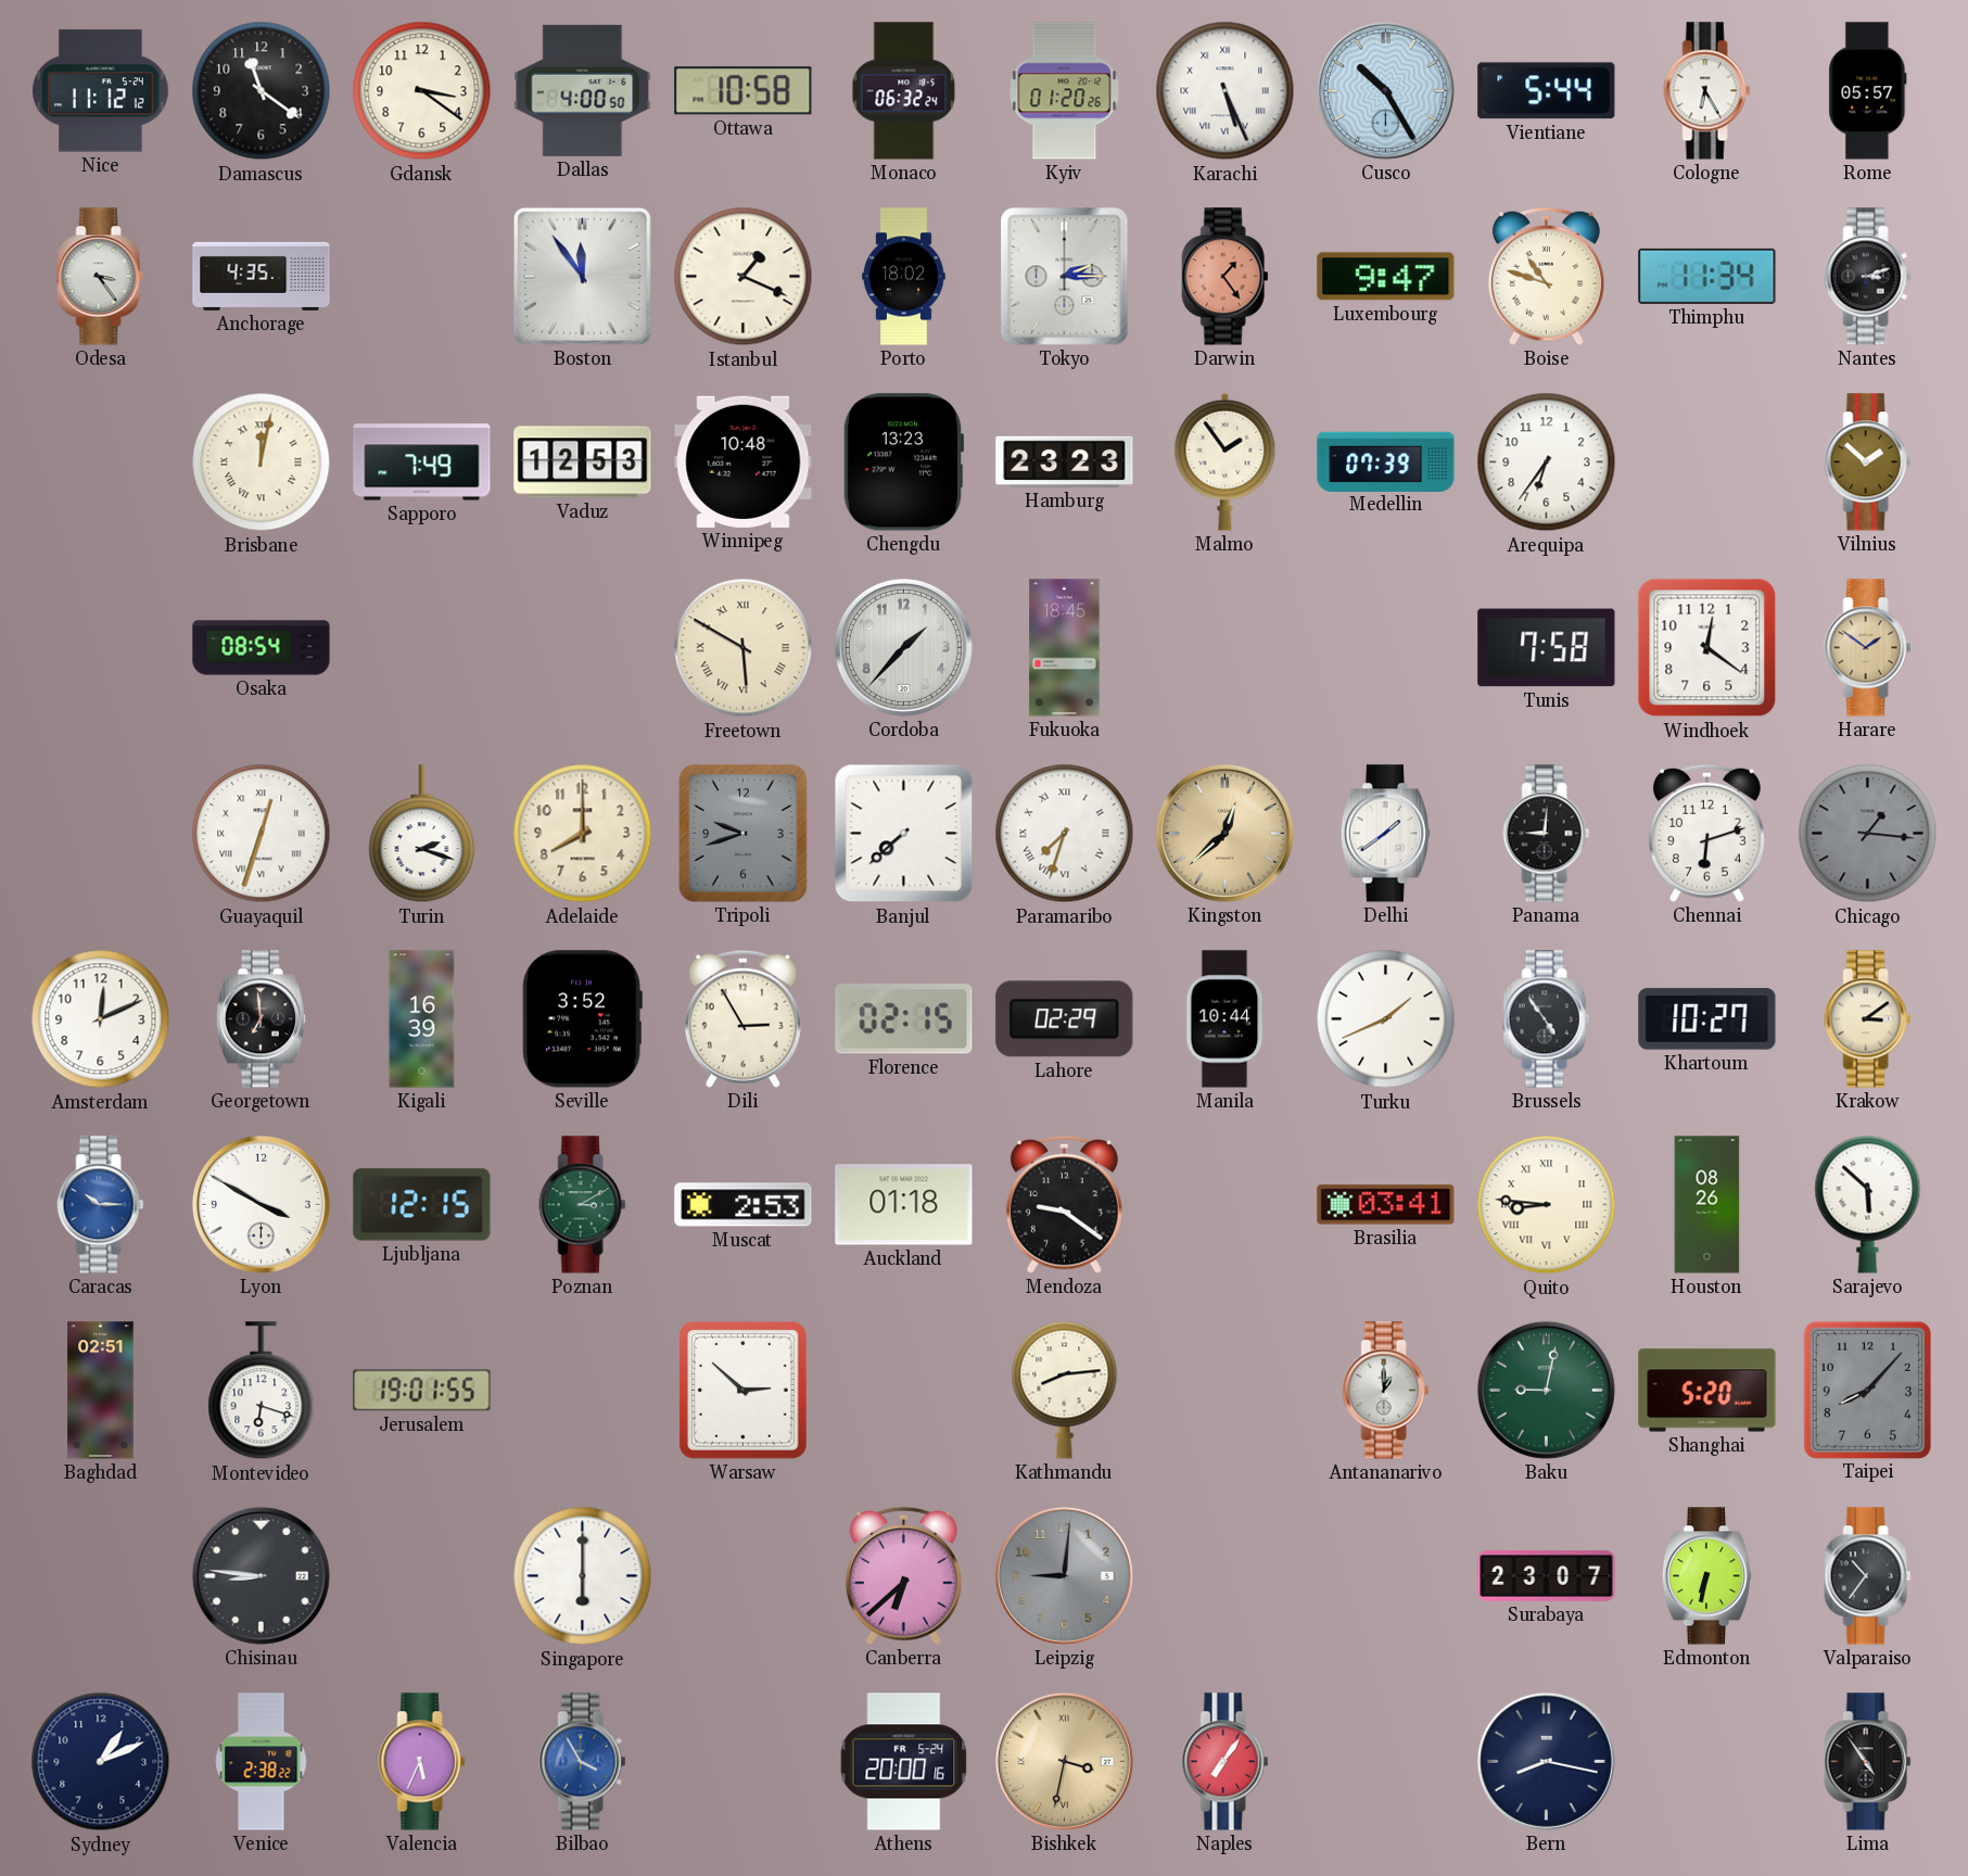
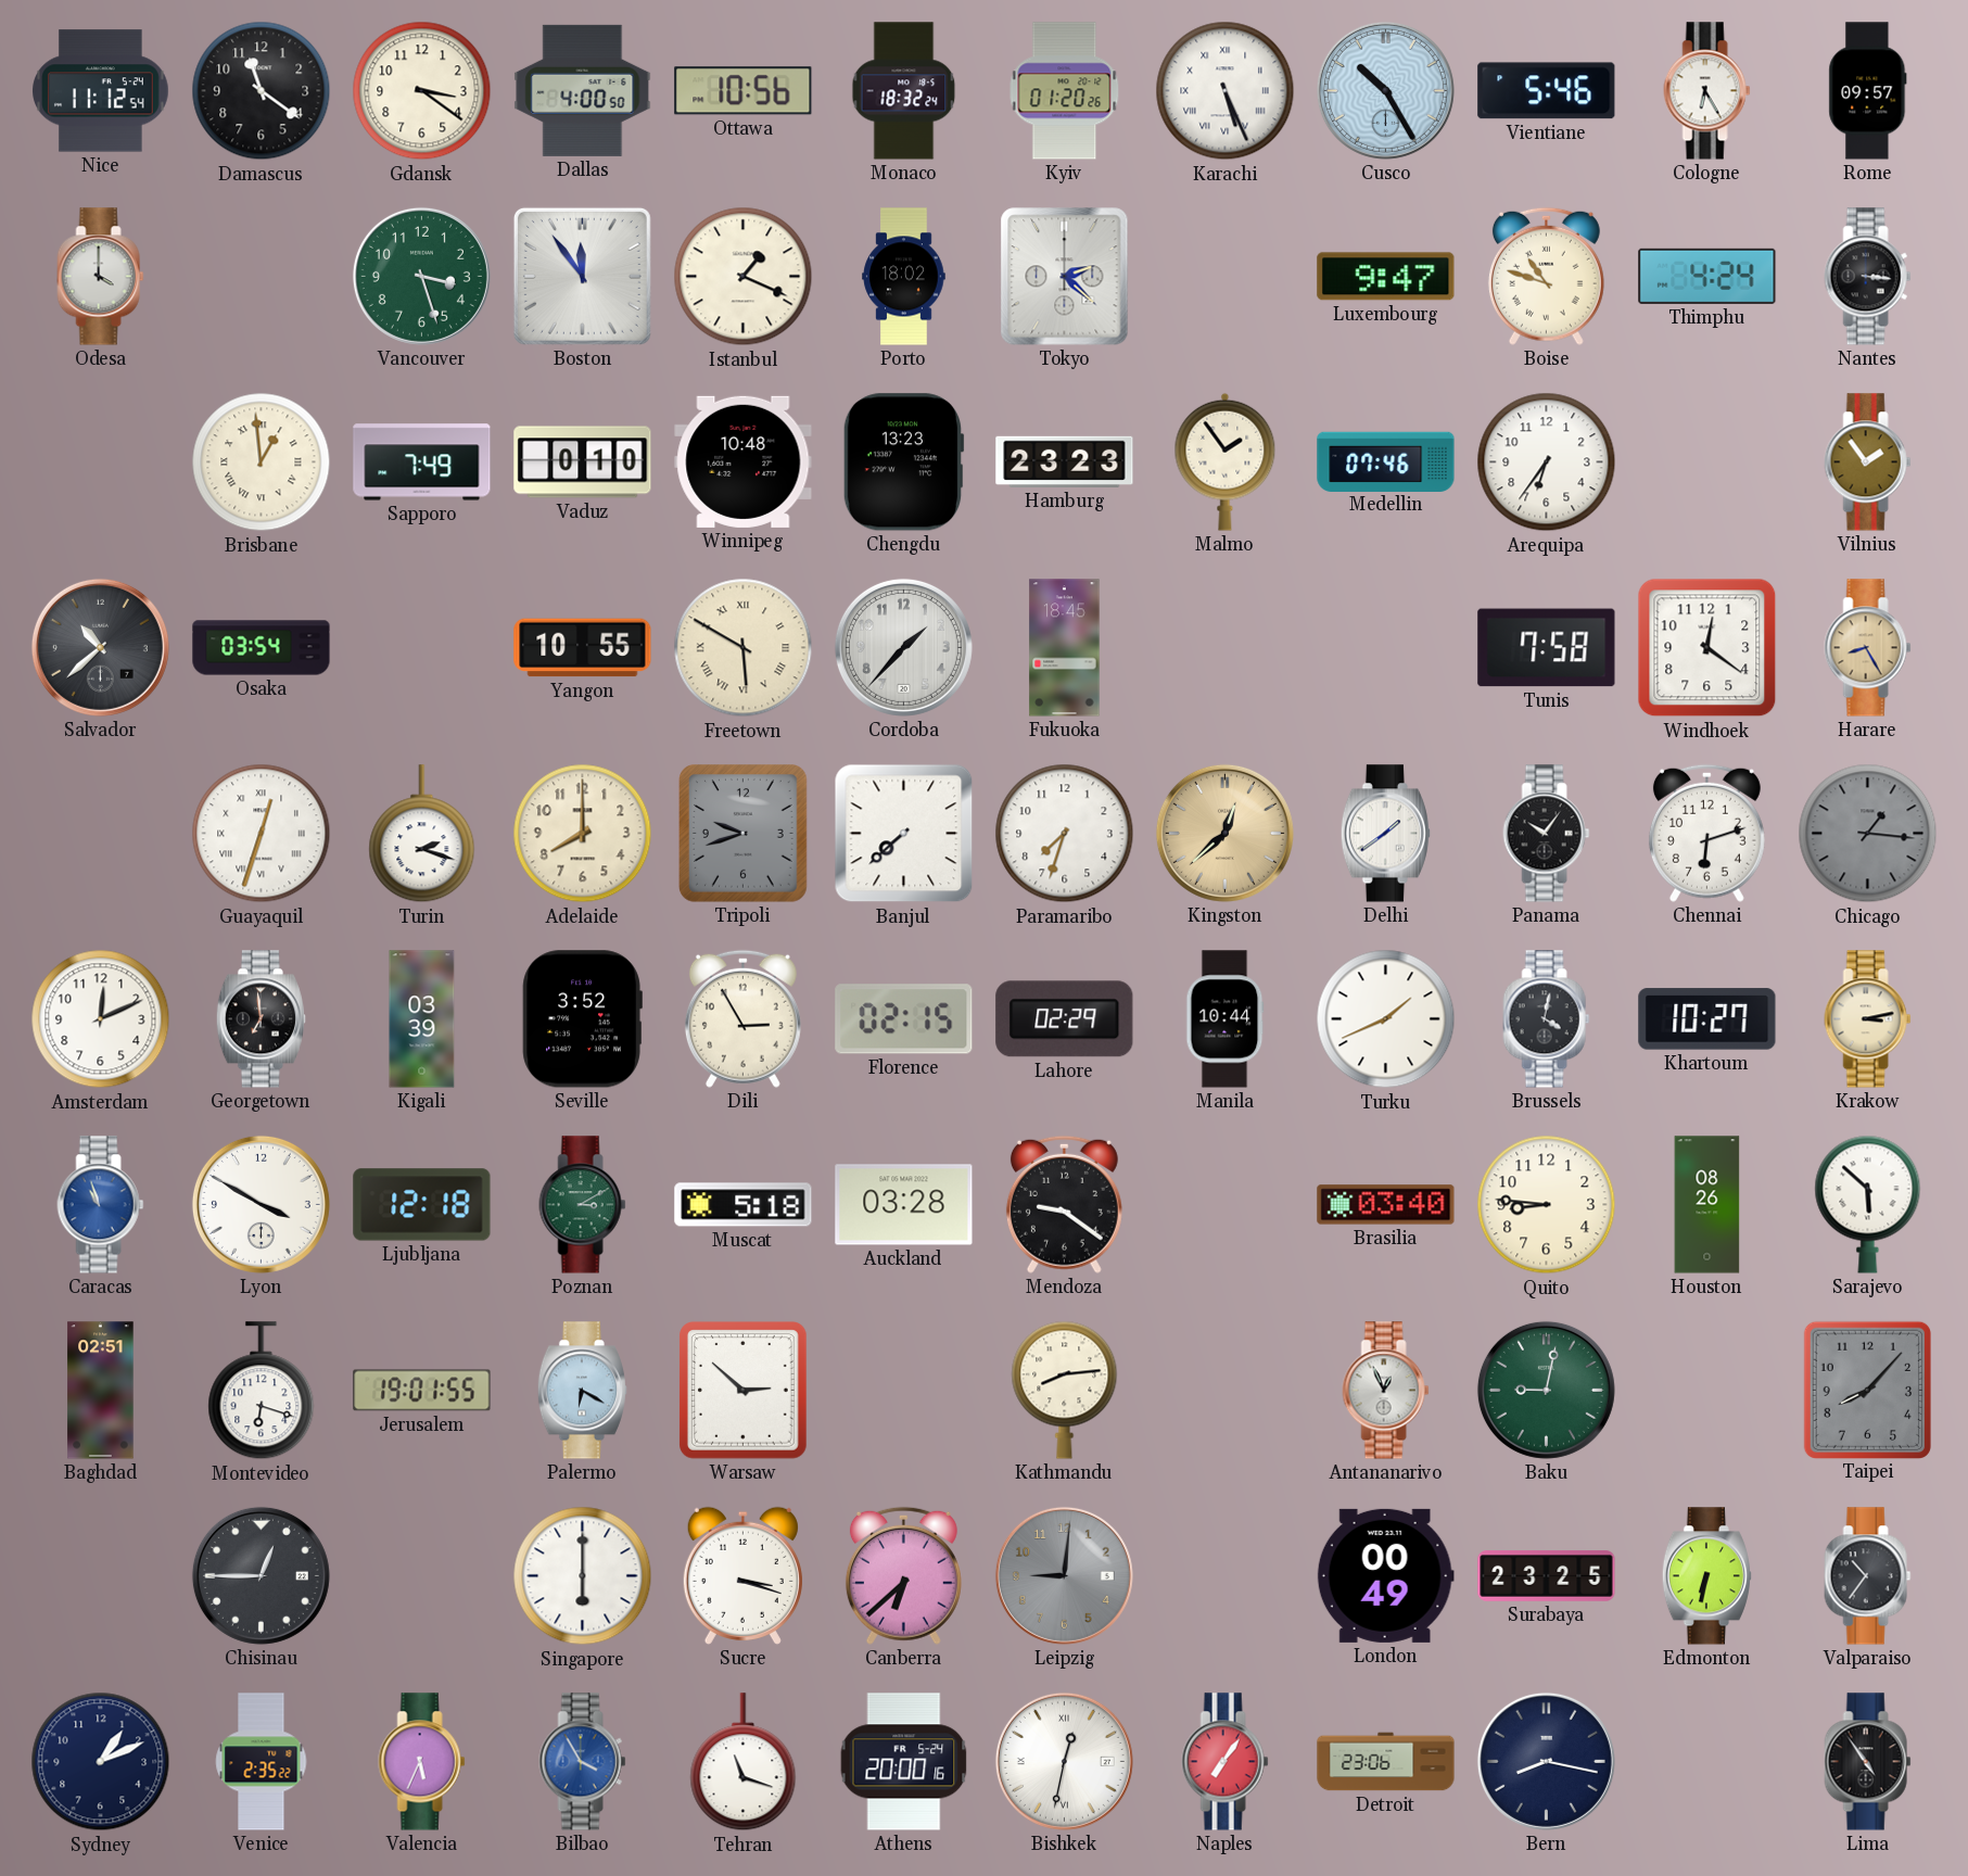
Nice: 11:12:12 -> 11:12:54
Ottawa: 10:58 -> 10:56
Monaco: 06:32 -> 18:32
Vientiane: 5:44 -> 5:46
Rome: 05:57 -> 09:57
Odesa: 3:24 -> 4:00
Anchorage: 4:35 -> none
Vancouver: none -> 3:27
Tokyo: 2:15 -> 2:22
Darwin: 1:24 -> none
Thimphu: 11:34 -> 4:24
Nantes: 3:12 -> 3:16
Brisbane: 12:02 -> 12:59
Vaduz: 12:53 -> 0:10
Medellin: 07:39 -> 07:46
Vilnius: 1:52 -> 1:54
Salvador: none -> 10:38
Osaka: 08:54 -> 03:54
Yangon: none -> 10:55
Harare: 1:51 -> 8:25
Paramaribo numerals: Roman -> Arabic
Panama: 9:01 -> 10:06
Kigali: 16:39 -> 03:39
Brussels: 4:54 -> 4:02
Krakow: 3:09 -> 3:13
Caracas: 10:15 -> 10:57
Ljubljana: 12:15 -> 12:18
Muscat: 2:53 -> 5:18
Auckland: 01:18 -> 03:28
Brasilia: 03:41 -> 03:40
Quito numerals: Roman -> Arabic
Palermo: none -> 6:20
Antananarivo: 1:00 -> 12:56
Shanghai: 5:20 -> none
Chisinau: 8:46 -> 12:45
Sucre: none -> 3:18
London: none -> 00:49
Surabaya: 23:07 -> 23:25
Venice: 2:38 -> 2:35
Tehran: none -> 11:18
Bishkek: 3:32 -> 12:32
Bishkek dial: champagne -> white
Detroit: none -> 23:06
